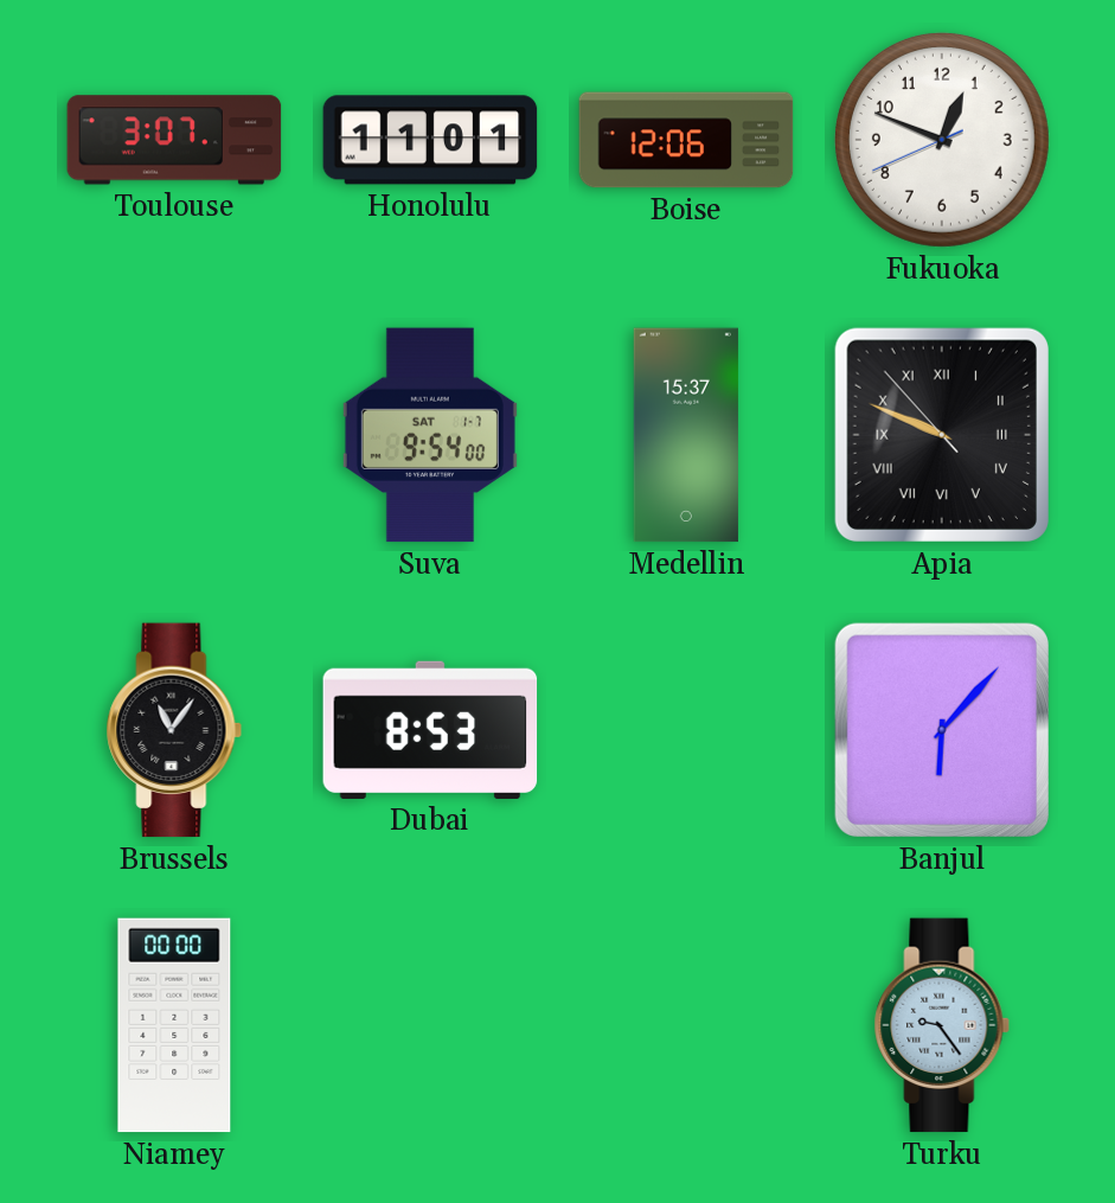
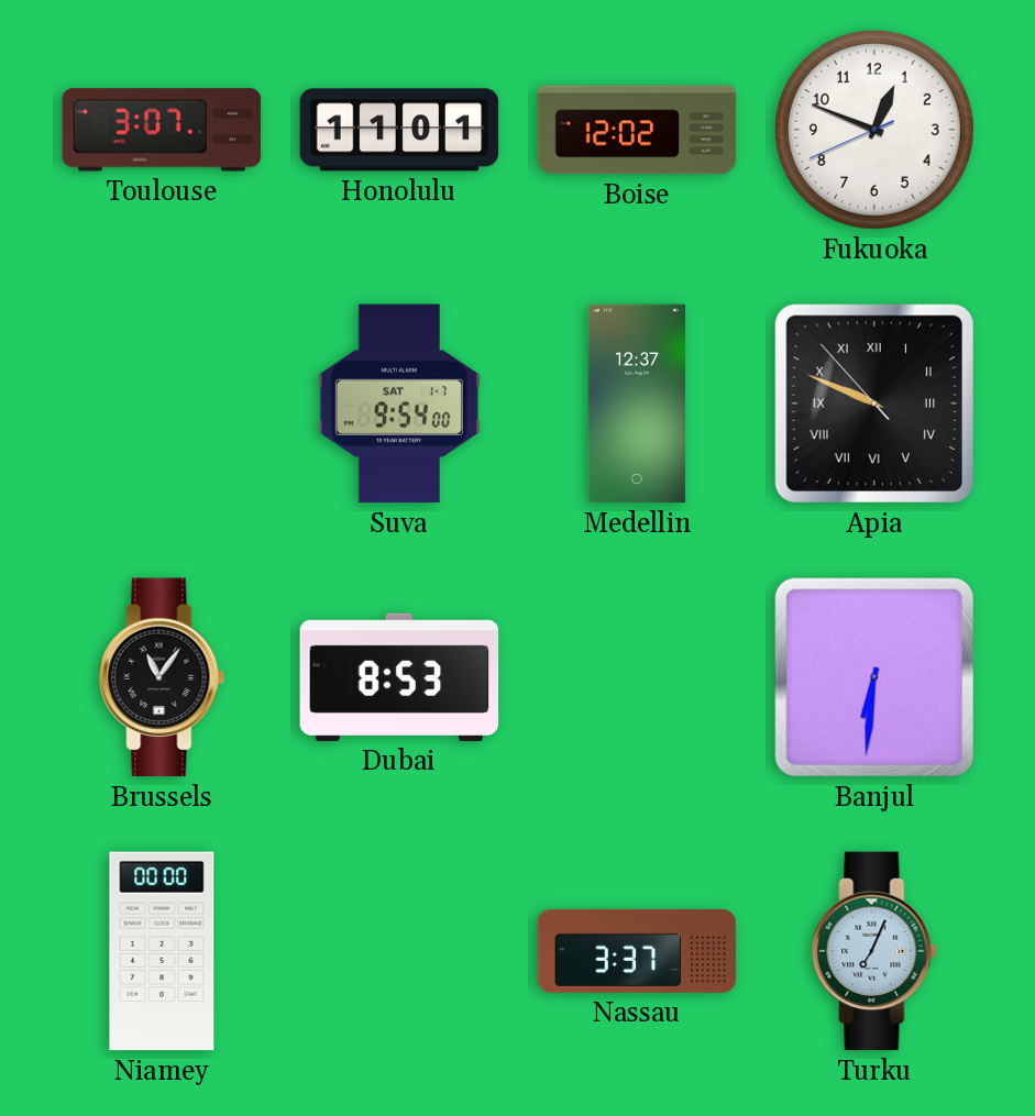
Boise: 12:06 -> 12:02
Medellin: 15:37 -> 12:37
Banjul: 6:07 -> 6:31
Nassau: none -> 3:37
Turku: 9:24 -> 7:04
